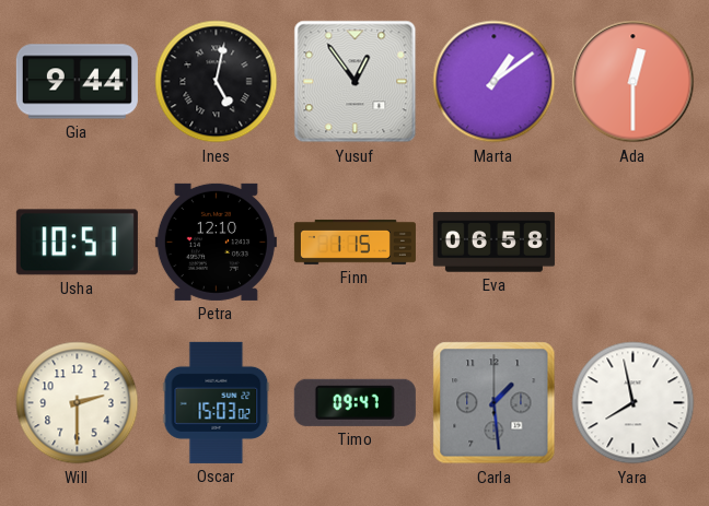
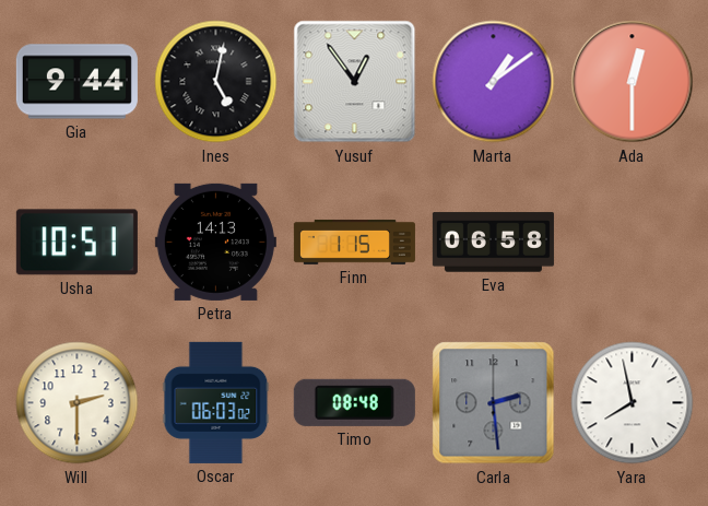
Petra: 12:10 -> 14:13
Oscar: 15:03 -> 06:03
Timo: 09:47 -> 08:48
Carla: 1:29 -> 2:29
